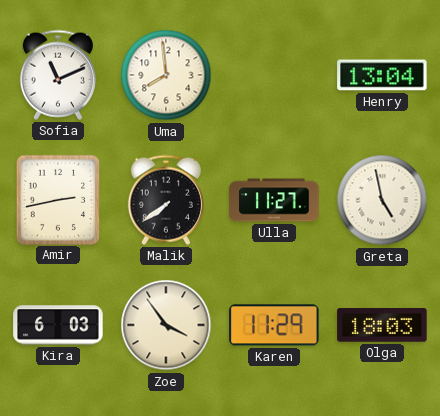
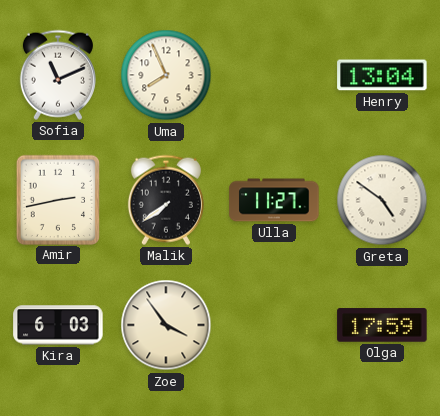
Uma: 7:59 -> 7:56
Greta: 4:58 -> 4:51
Karen: 11:29 -> none
Olga: 18:03 -> 17:59
